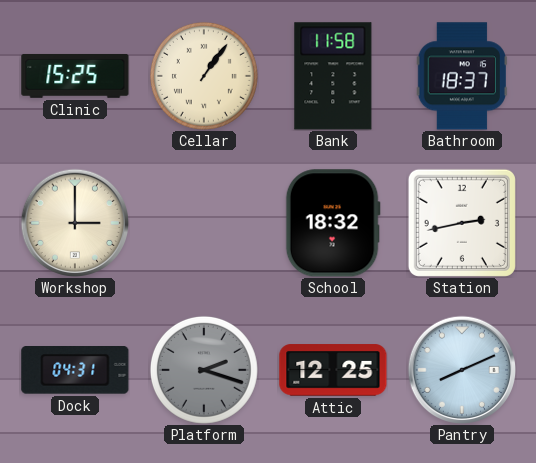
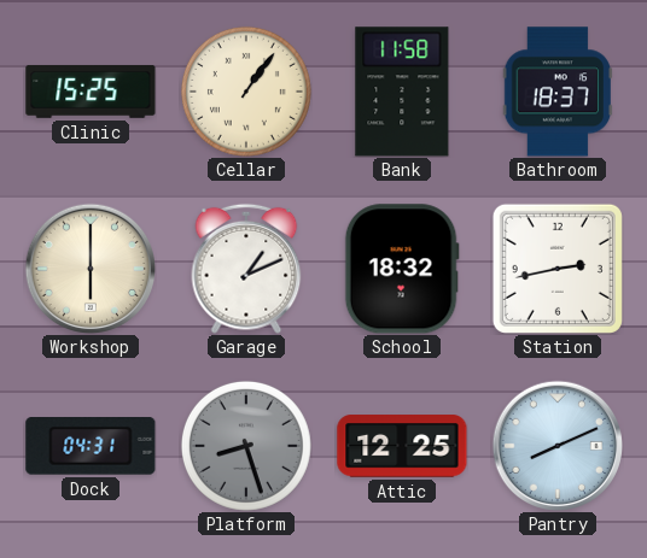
Workshop: 3:00 -> 6:00
Garage: none -> 1:11
Platform: 2:18 -> 8:27
